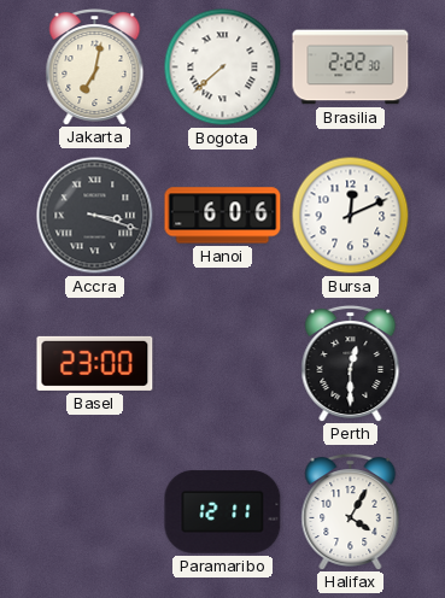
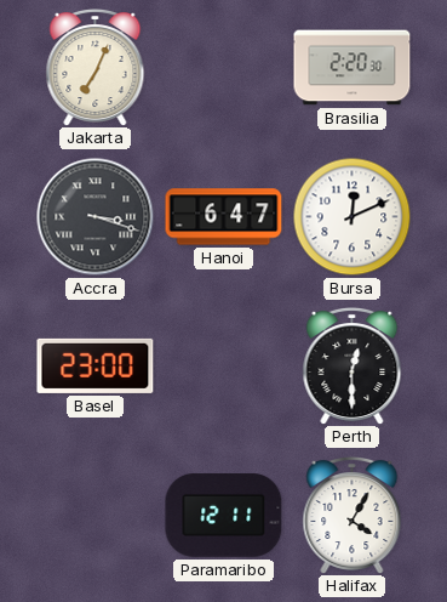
Jakarta: 7:02 -> 7:04
Bogota: 7:38 -> none
Brasilia: 2:22 -> 2:20
Hanoi: 6:06 -> 6:47
